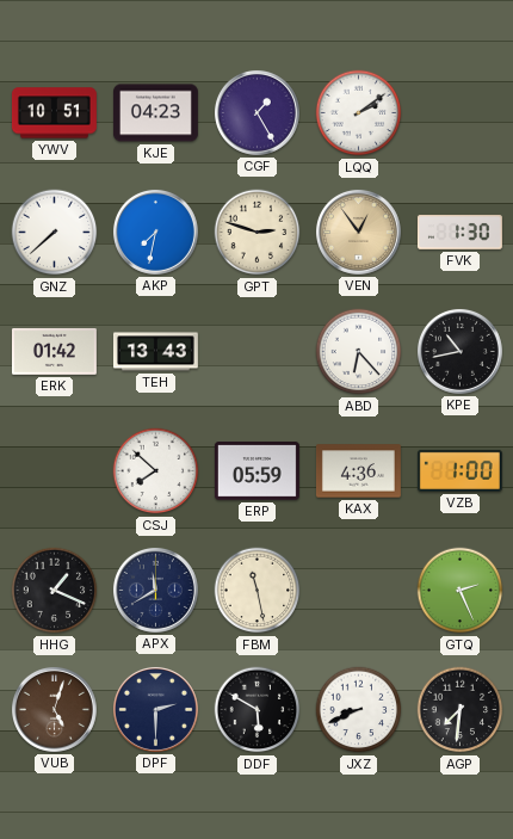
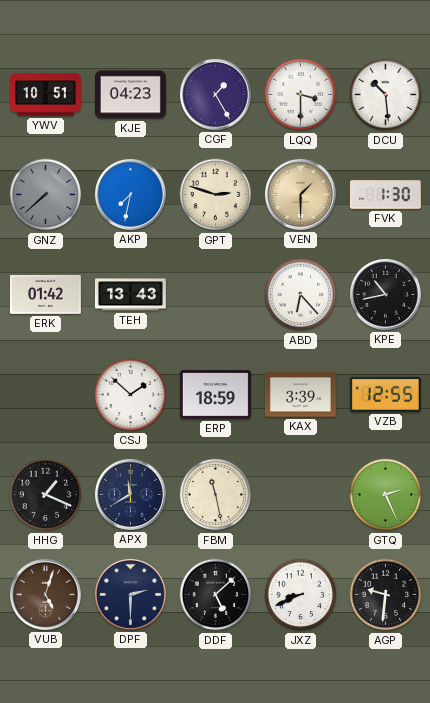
LQQ: 2:09 -> 3:30
DCU: none -> 10:29
GNZ dial: white -> grey
VEN: 12:54 -> 1:30
CSJ: 7:52 -> 1:52
ERP: 05:59 -> 18:59
KAX: 4:36 -> 3:39
VZB: 1:00 -> 12:55
DDF: 5:50 -> 5:08
AGP: 7:31 -> 9:31
